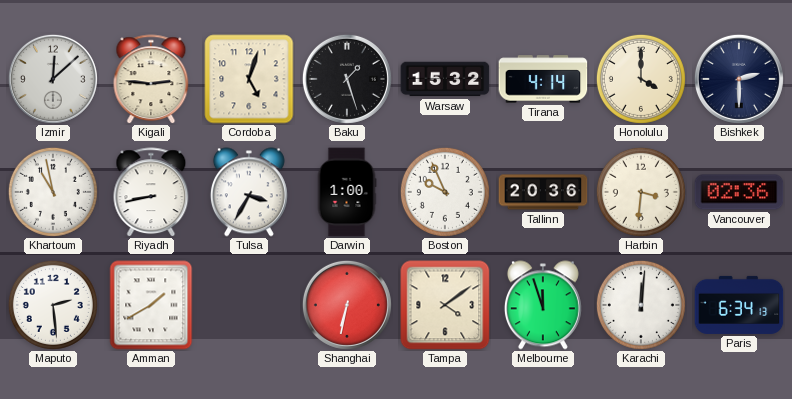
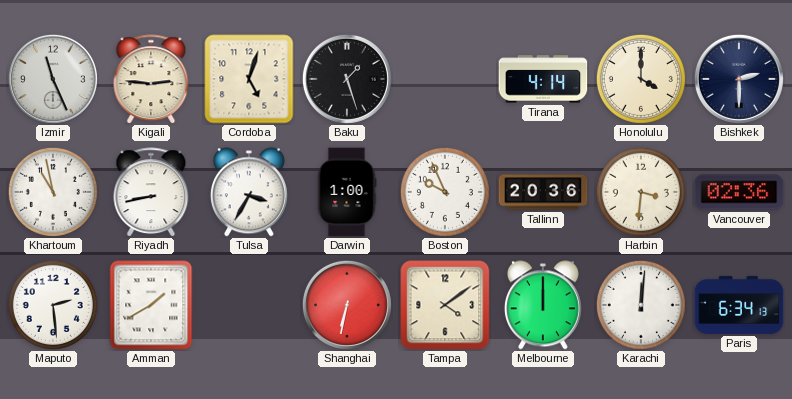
Izmir: 12:08 -> 11:26
Warsaw: 15:32 -> none
Melbourne: 11:57 -> 12:00
